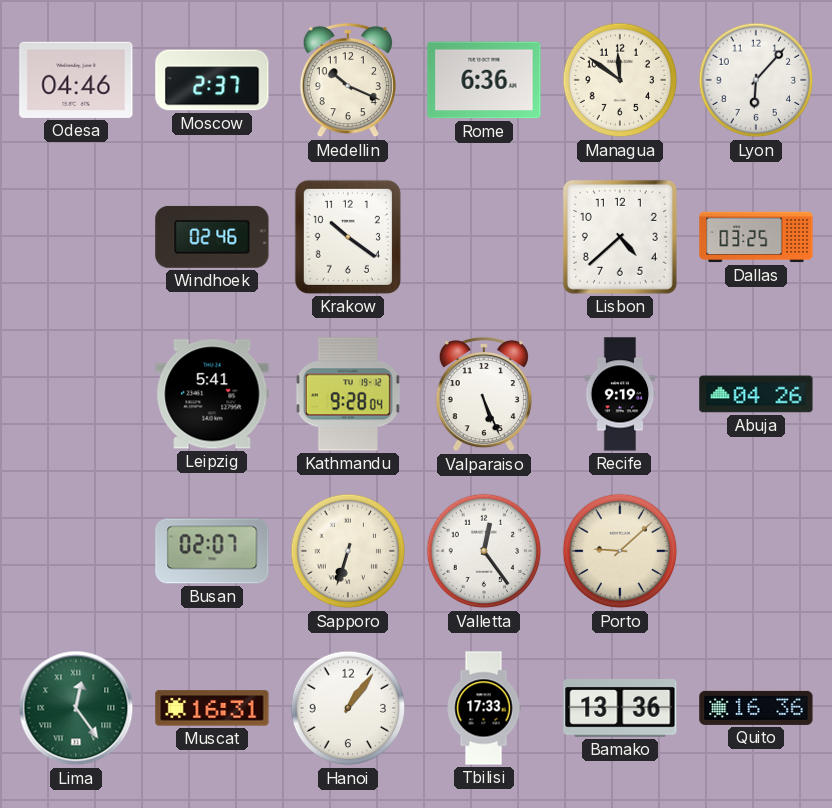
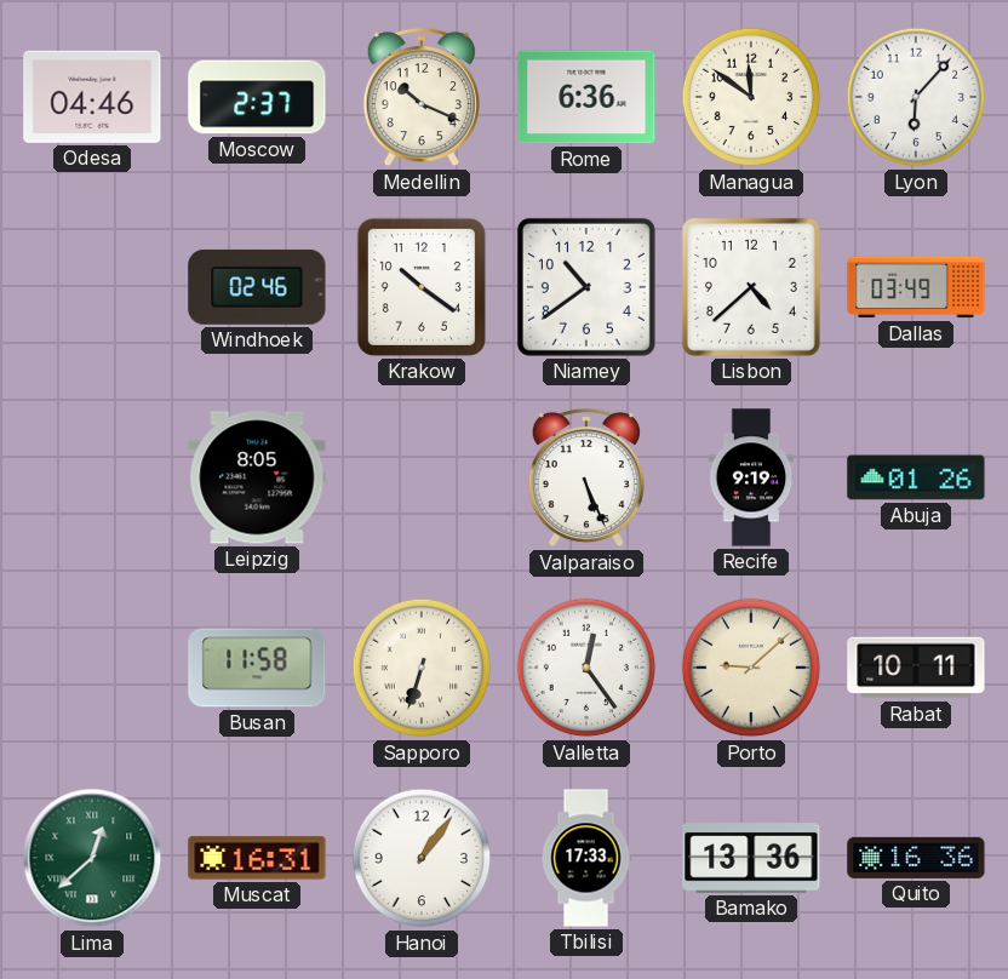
Niamey: none -> 10:39
Dallas: 03:25 -> 03:49
Leipzig: 5:41 -> 8:05
Kathmandu: 9:28 -> none
Abuja: 04:26 -> 01:26
Busan: 02:07 -> 11:58
Rabat: none -> 10:11
Lima: 12:24 -> 12:38
